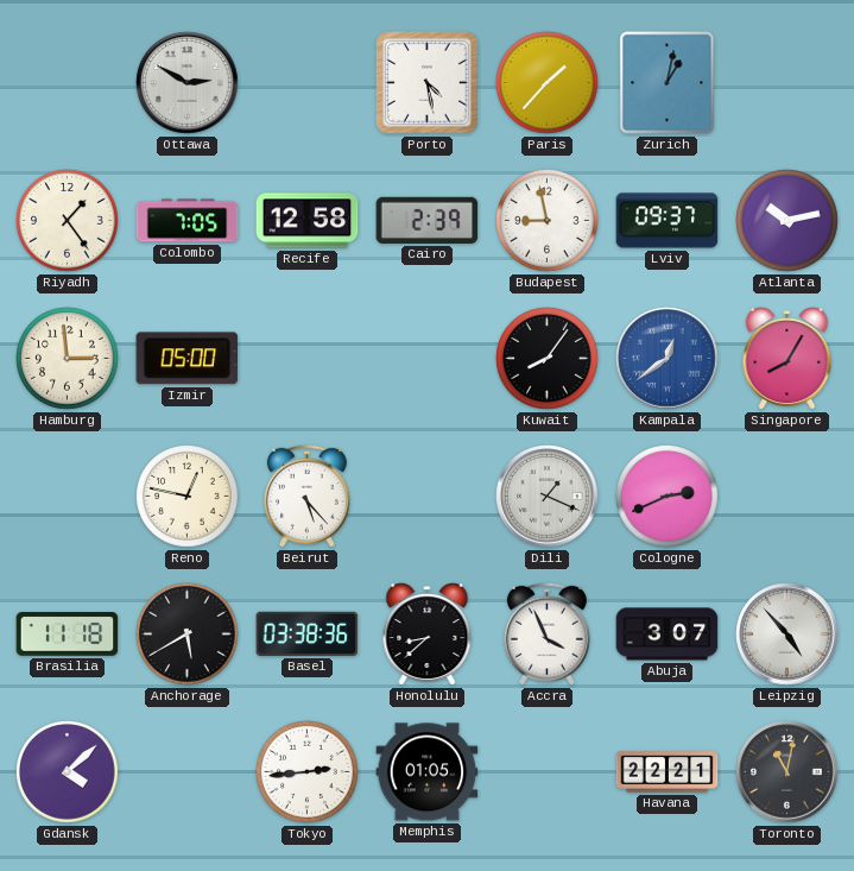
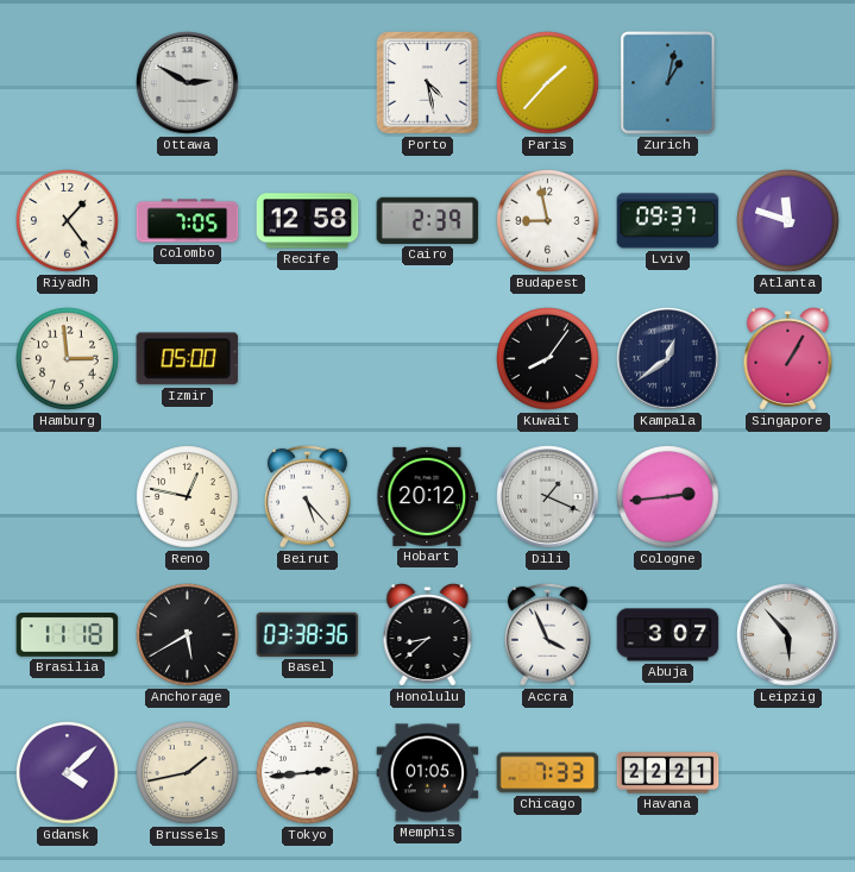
Atlanta: 10:13 -> 11:48
Kampala dial: blue -> navy
Singapore: 8:05 -> 1:05
Hobart: none -> 20:12
Cologne: 2:41 -> 2:44
Leipzig: 4:53 -> 5:53
Brussels: none -> 1:43
Chicago: none -> 7:33
Toronto: 11:02 -> none
